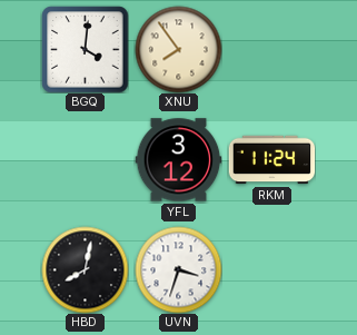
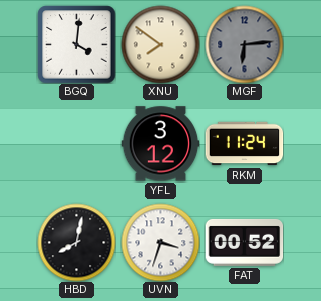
XNU: 7:54 -> 7:51
MGF: none -> 6:14
FAT: none -> 00:52
